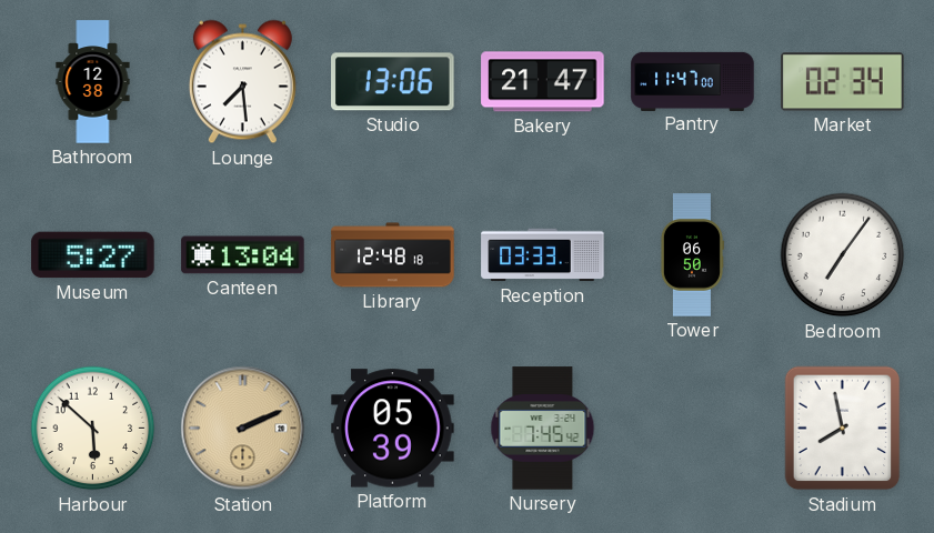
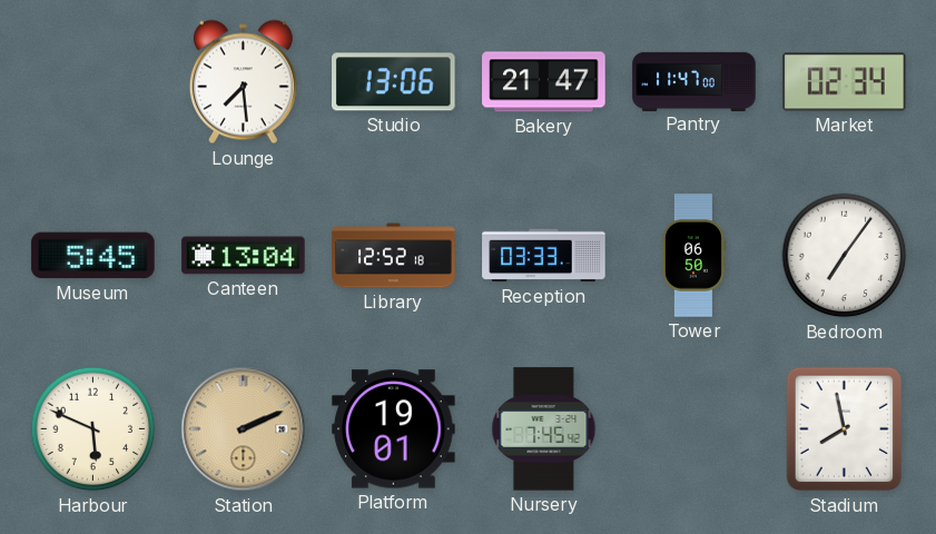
Bathroom: 12:38 -> none
Museum: 5:27 -> 5:45
Library: 12:48 -> 12:52
Harbour: 5:52 -> 5:49
Platform: 05:39 -> 19:01
